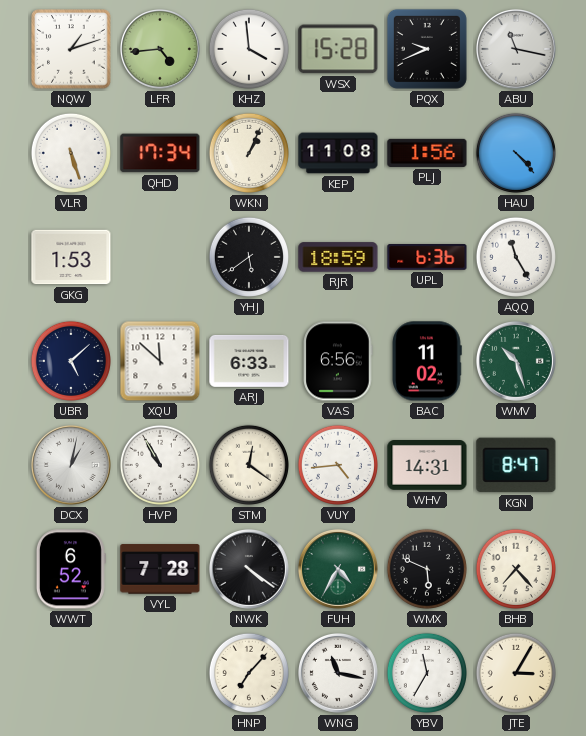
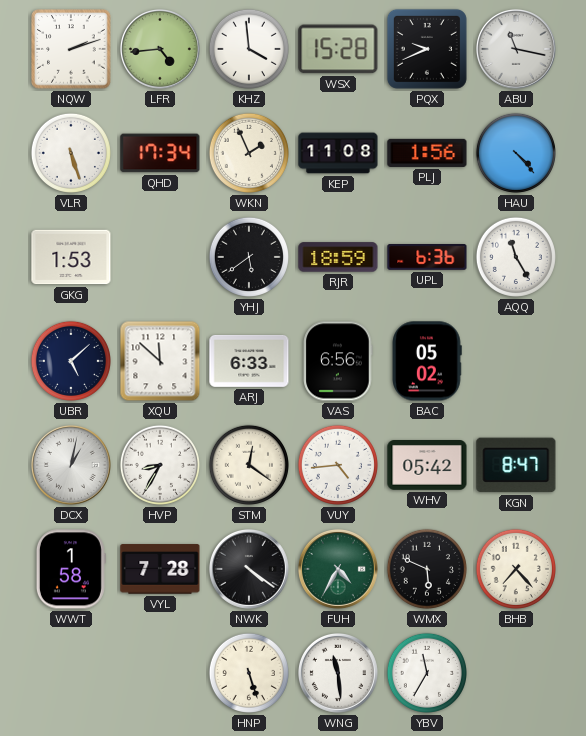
NQW: 1:12 -> 2:12
WKN: 1:04 -> 1:56
BAC: 11:02 -> 05:02
WMV: 10:27 -> none
HVP: 10:55 -> 8:35
WHV: 14:31 -> 05:42
WWT: 6:52 -> 1:58
HNP: 7:07 -> 5:27
WNG: 11:17 -> 11:29
JTE: 3:05 -> none
